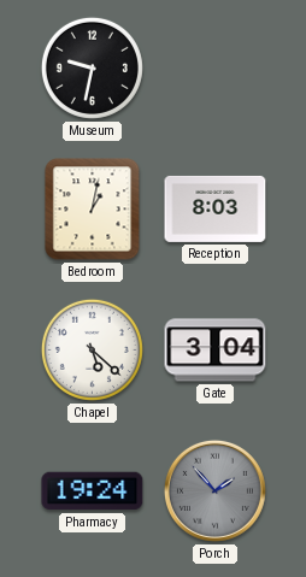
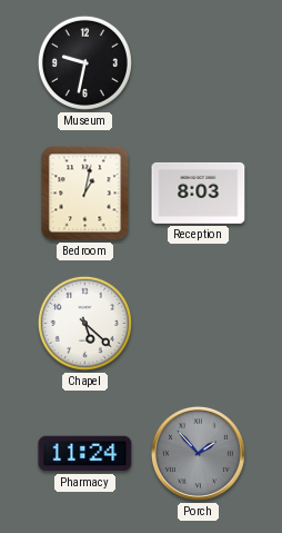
Gate: 3:04 -> none
Pharmacy: 19:24 -> 11:24
